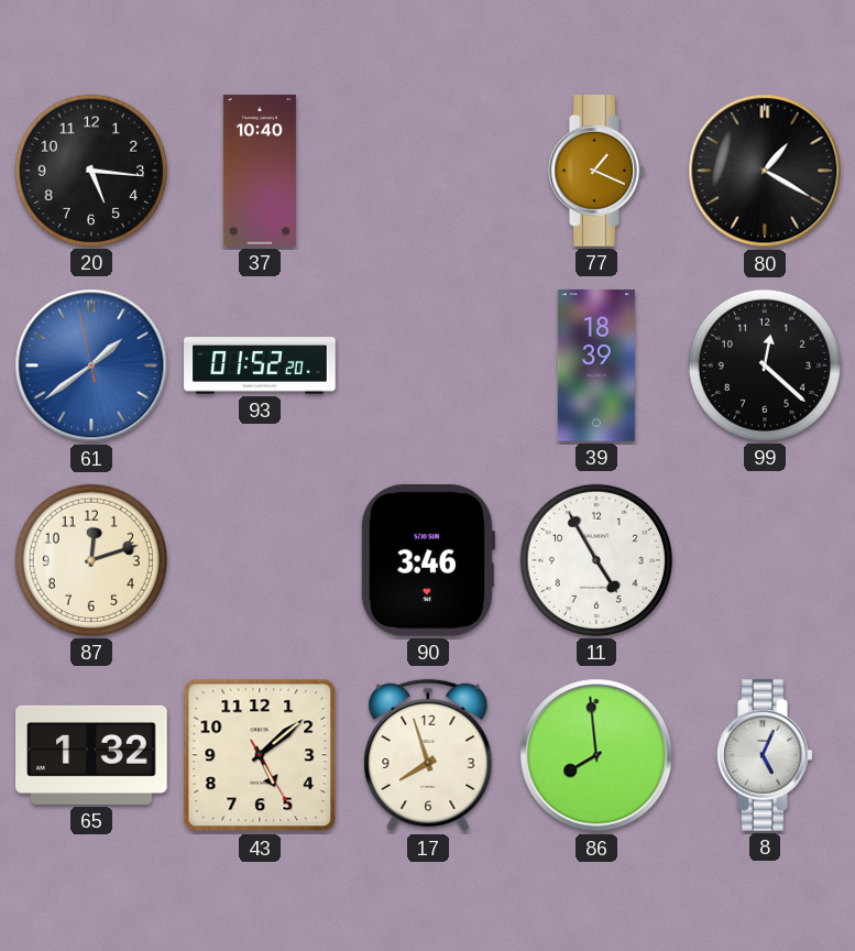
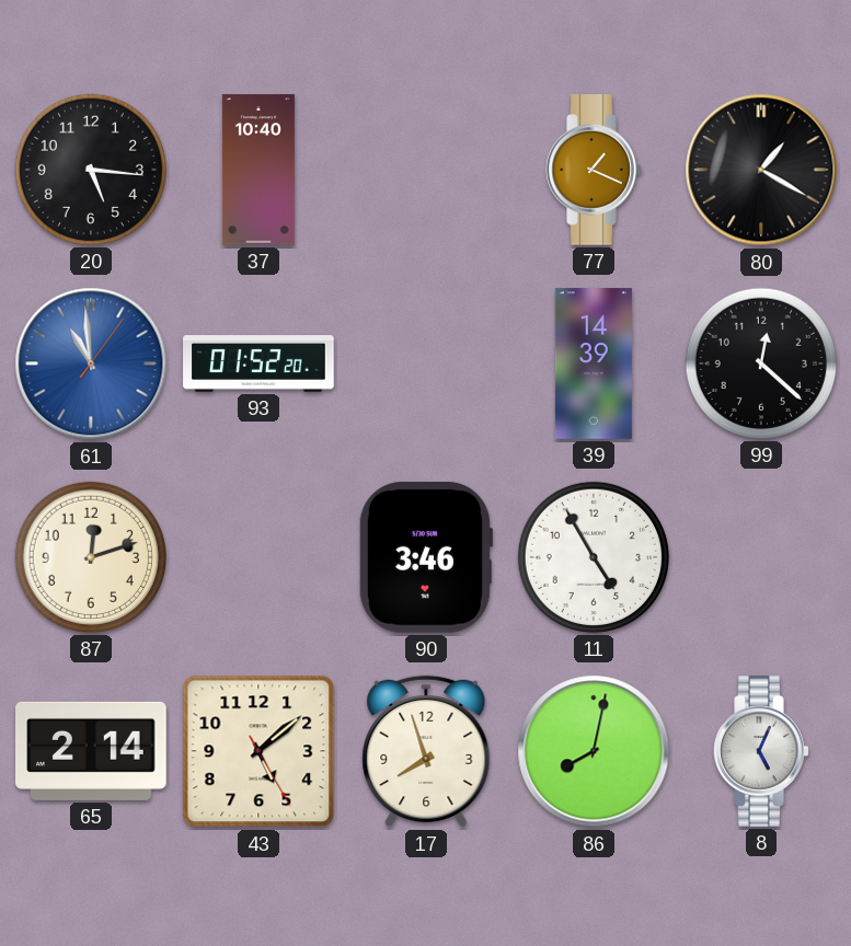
61: 1:38 -> 10:59
39: 18:39 -> 14:39
65: 1:32 -> 2:14
86: 7:59 -> 8:02
